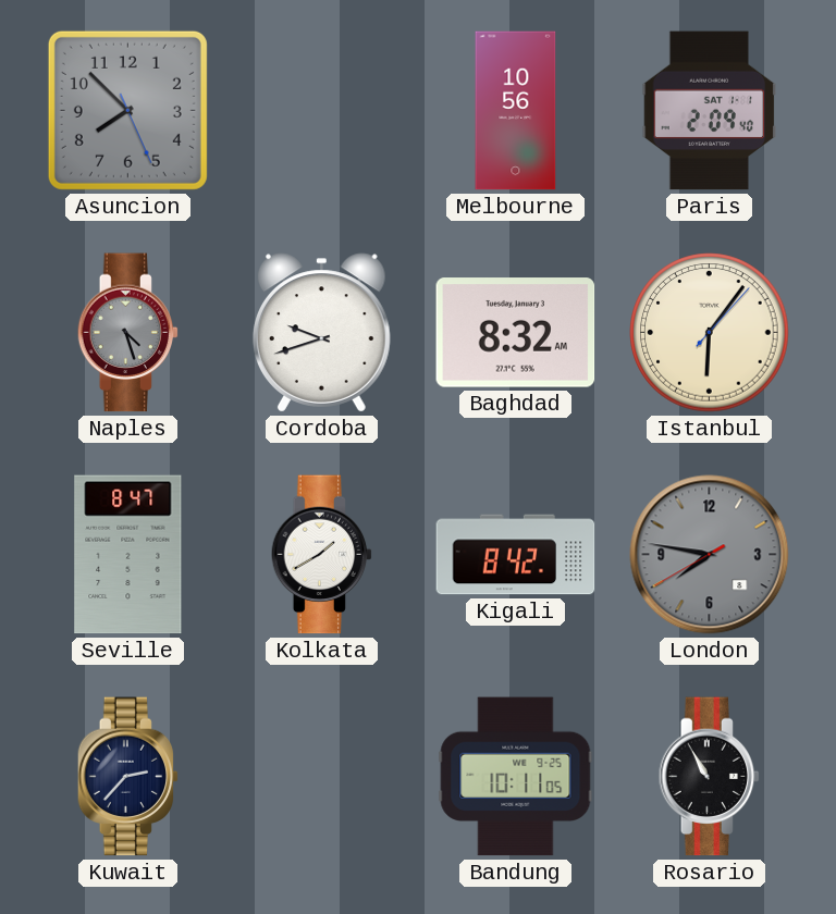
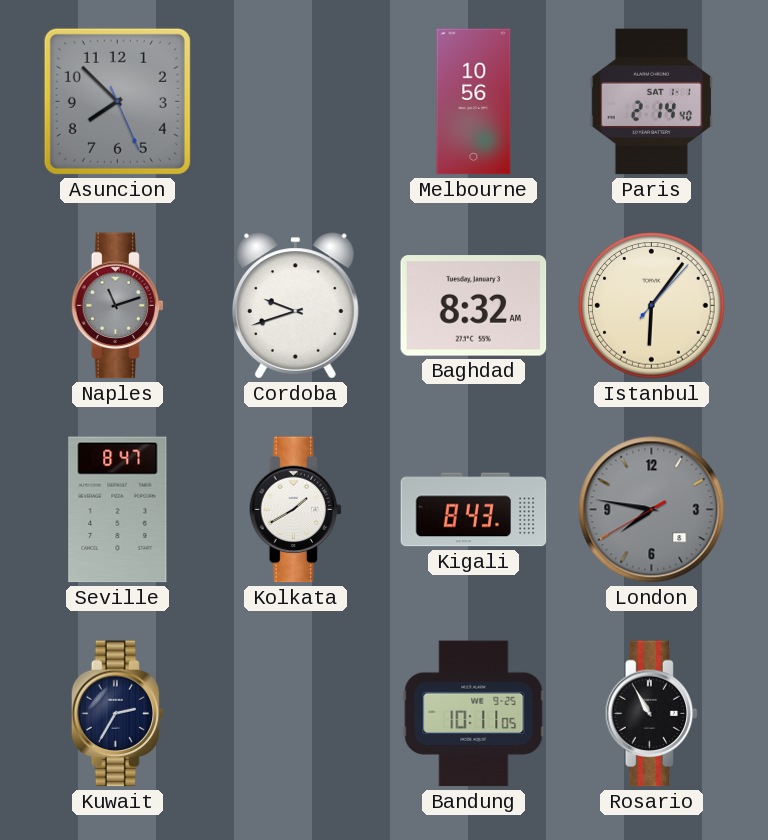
Paris: 2:09 -> 2:14
Naples: 4:27 -> 11:12
Kigali: 8:42 -> 8:43
Kuwait: 2:37 -> 2:35
